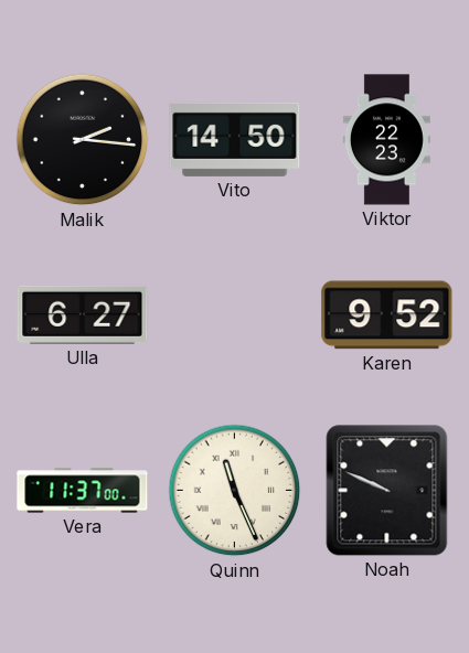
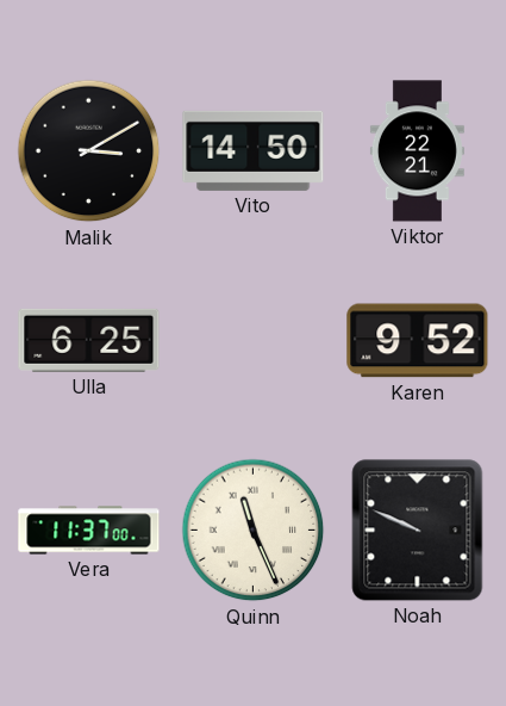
Malik: 2:16 -> 3:10
Viktor: 22:23 -> 22:21
Ulla: 6:27 -> 6:25
